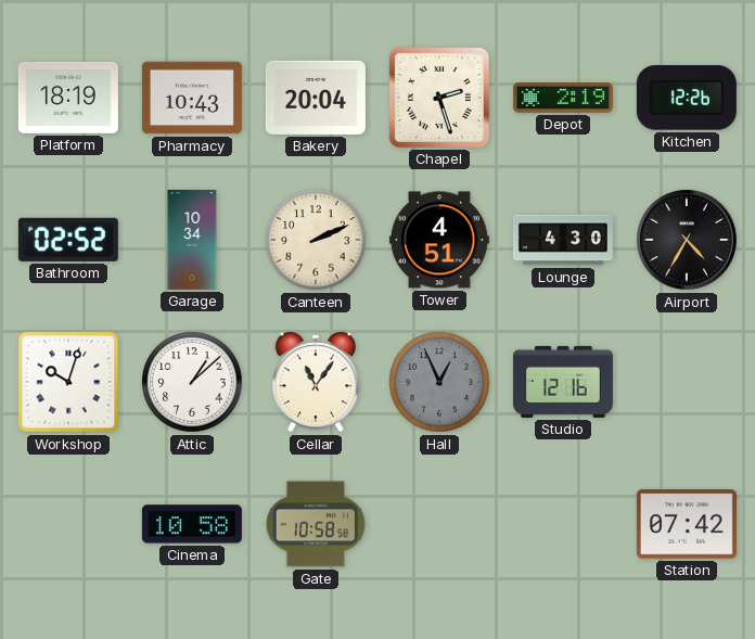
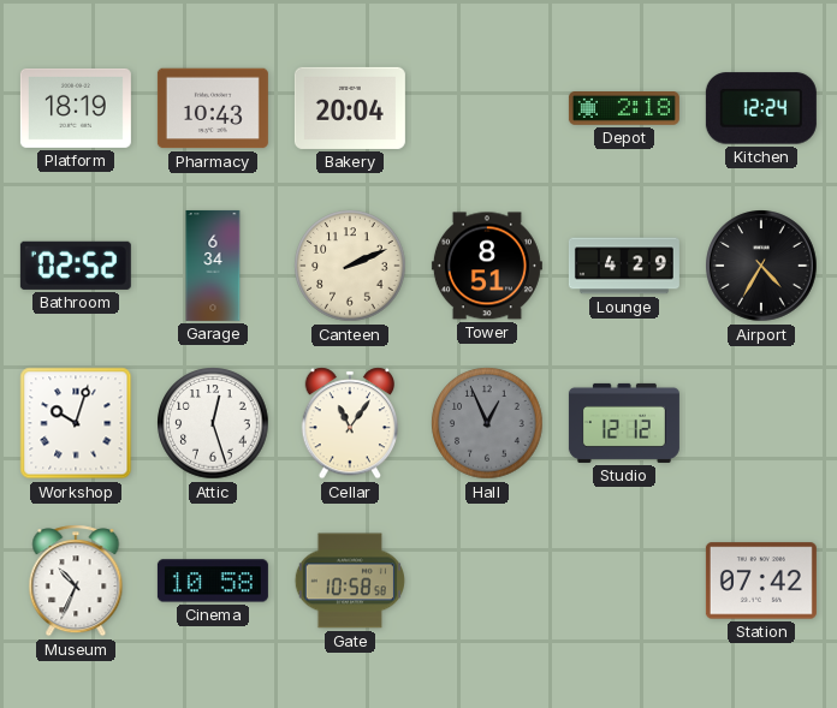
Chapel: 2:27 -> none
Depot: 2:19 -> 2:18
Kitchen: 12:26 -> 12:24
Garage: 10:34 -> 6:34
Tower: 4:51 -> 8:51
Lounge: 4:30 -> 4:29
Attic: 1:08 -> 12:27
Studio: 12:16 -> 12:12
Museum: none -> 10:34
